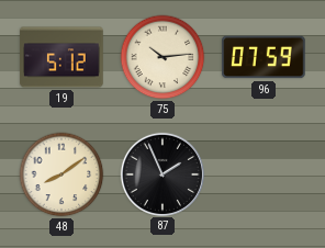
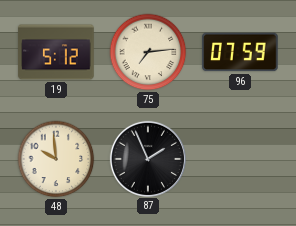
75: 10:14 -> 7:14
48: 8:09 -> 9:59
